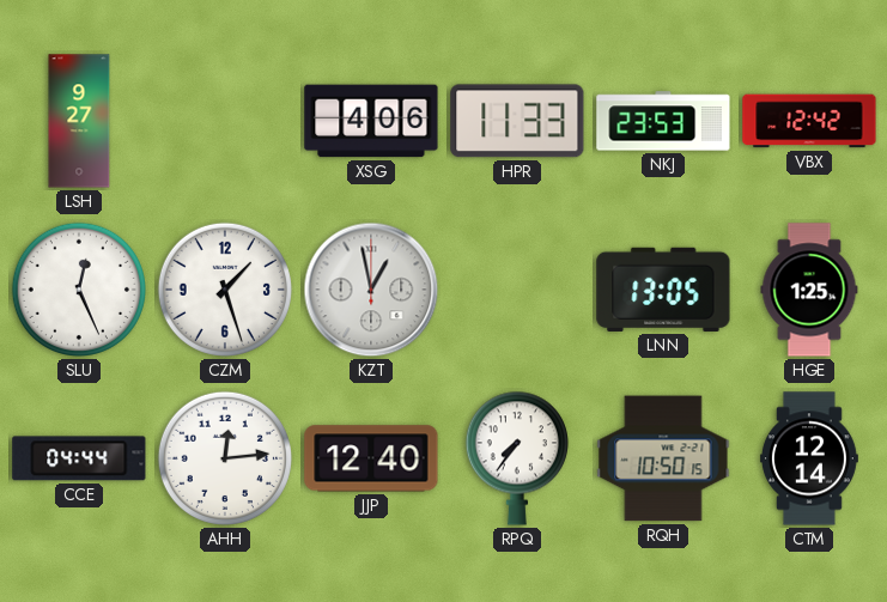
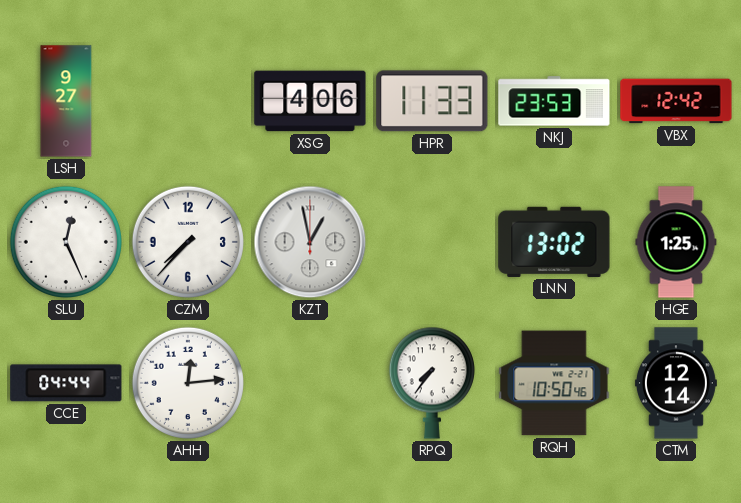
CZM: 1:27 -> 7:37
LNN: 13:05 -> 13:02
JJP: 12:40 -> none
RQH: 10:50:15 -> 10:50:46
